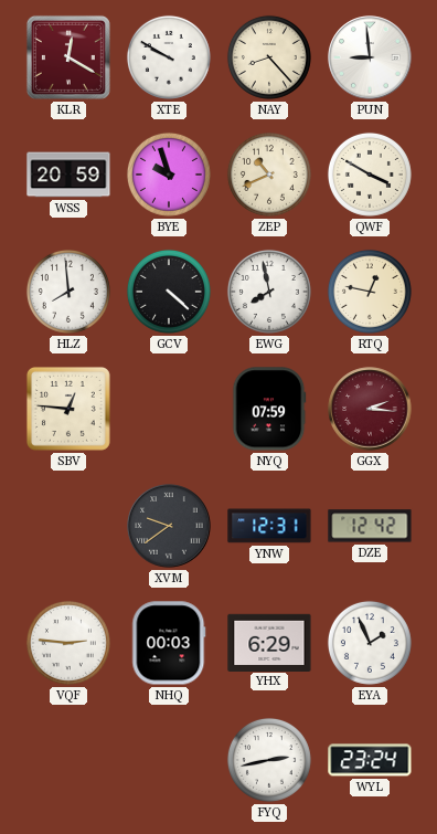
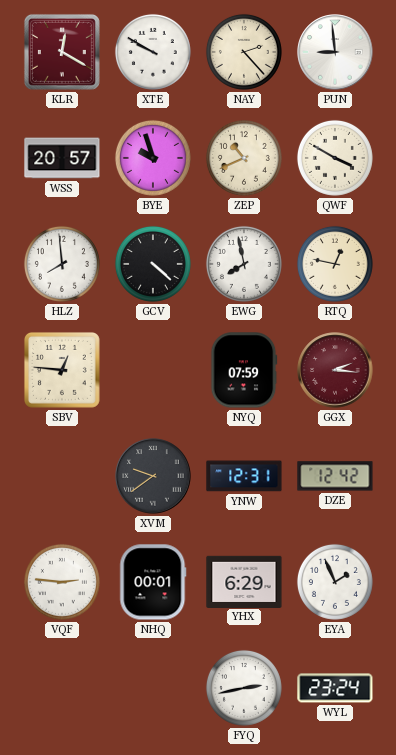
NAY: 8:23 -> 2:23
WSS: 20:59 -> 20:57
NHQ: 00:03 -> 00:01
